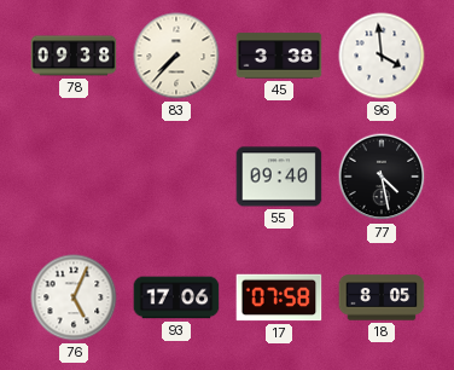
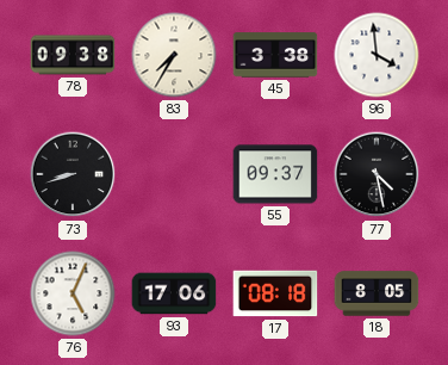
83: 7:37 -> 7:35
73: none -> 8:42
55: 09:40 -> 09:37
17: 07:58 -> 08:18
